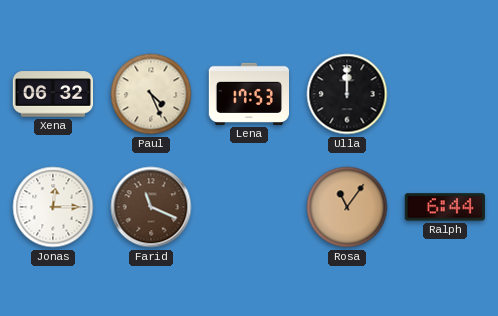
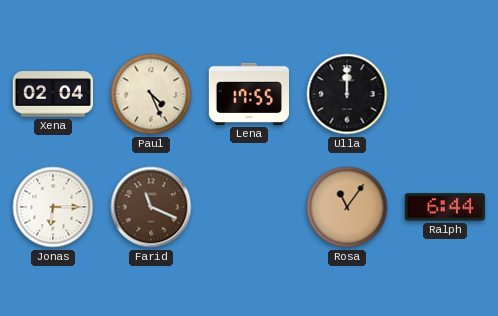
Xena: 06:32 -> 02:04
Lena: 17:53 -> 17:55
Jonas: 12:15 -> 6:15
